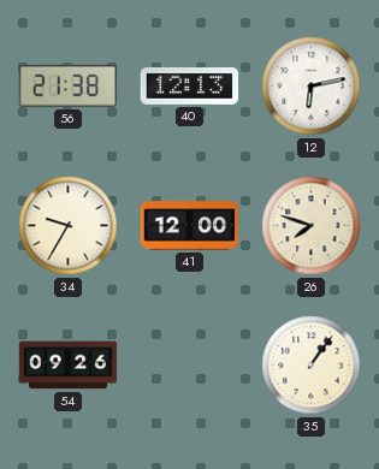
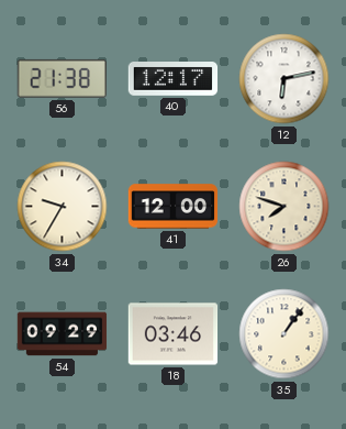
40: 12:13 -> 12:17
54: 09:26 -> 09:29
18: none -> 03:46
